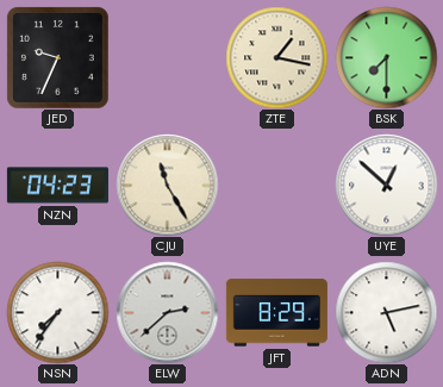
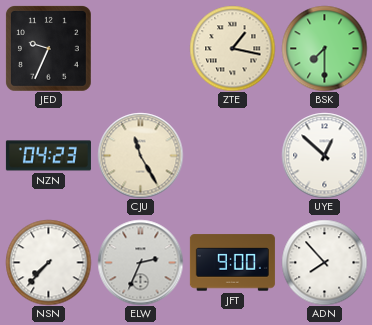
NSN: 7:36 -> 7:37
ELW: 2:38 -> 2:34
JFT: 8:29 -> 9:00
ADN: 5:13 -> 7:53
